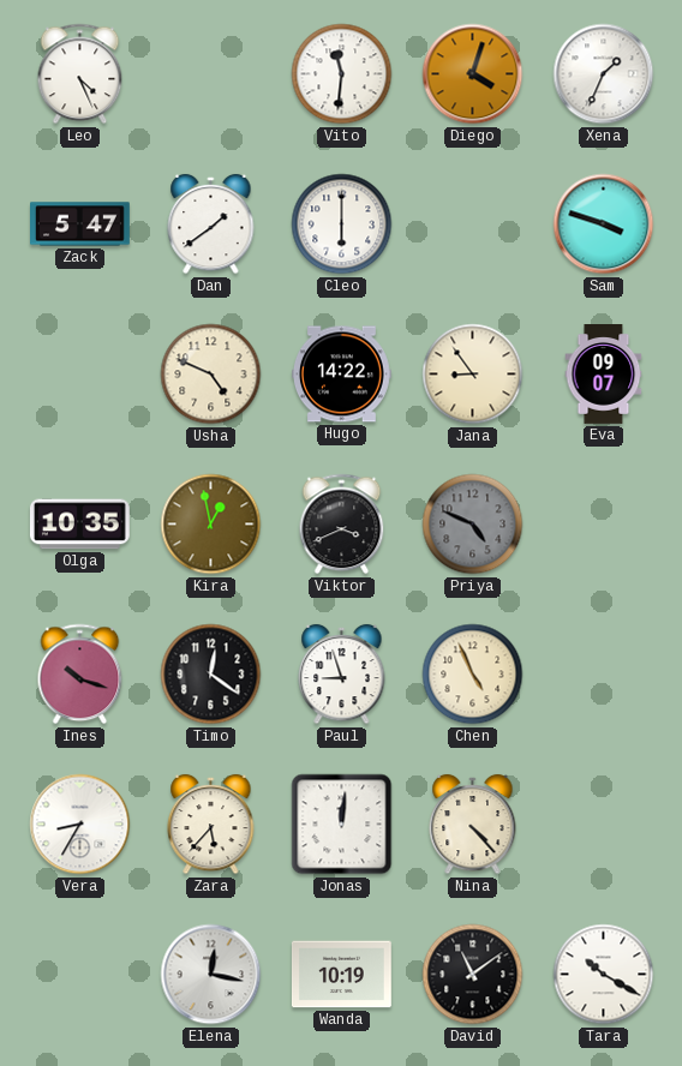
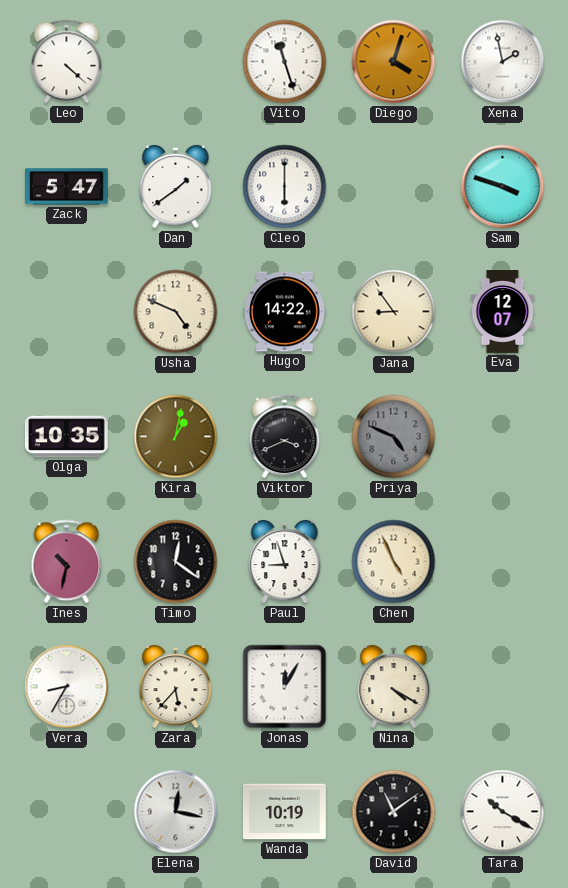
Leo: 4:26 -> 4:22
Vito: 11:31 -> 11:27
Xena: 1:34 -> 1:58
Eva: 09:07 -> 12:07
Kira: 12:58 -> 1:02
Ines: 10:18 -> 10:32
Jonas: 12:01 -> 12:05
Nina: 4:23 -> 4:20
